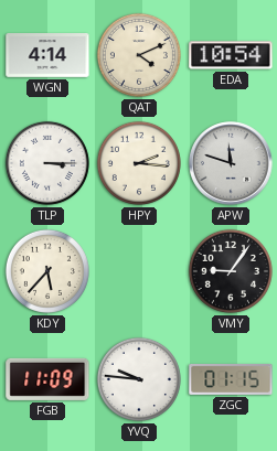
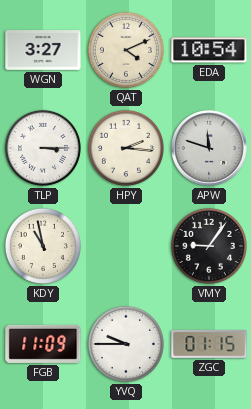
WGN: 4:14 -> 3:27
KDY: 5:37 -> 10:58
YVQ: 9:46 -> 9:45
